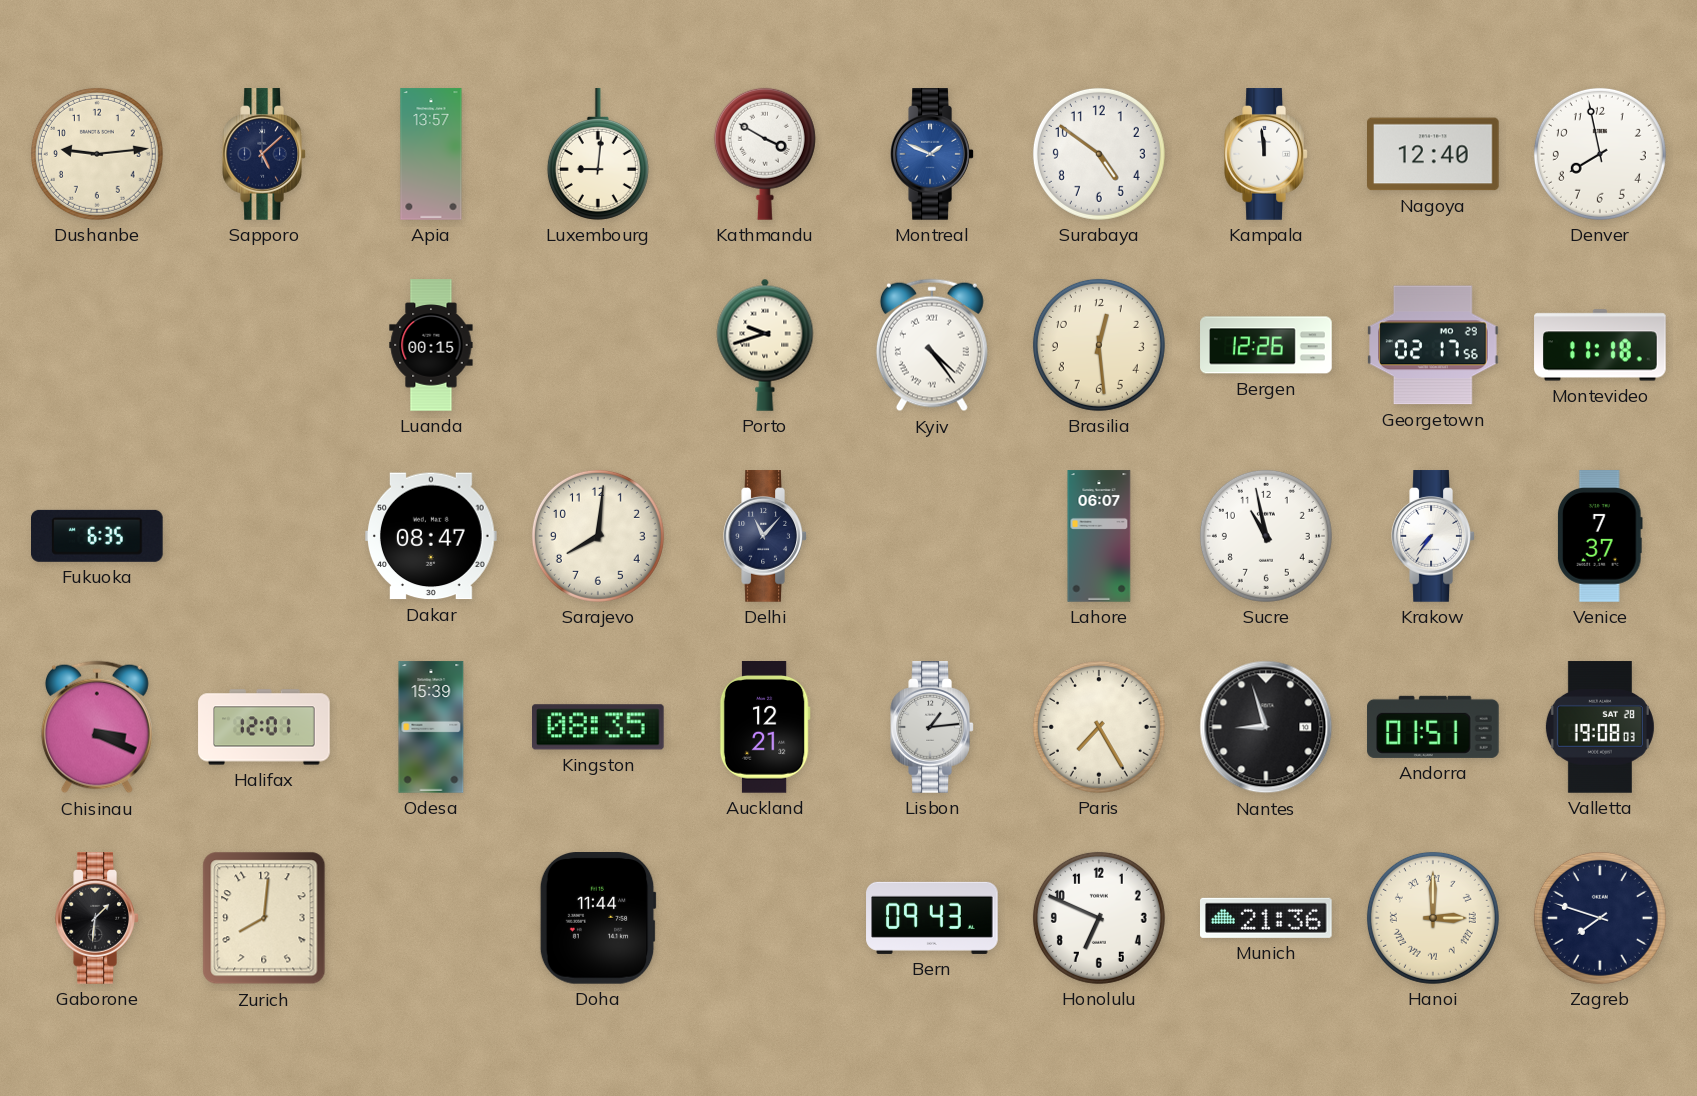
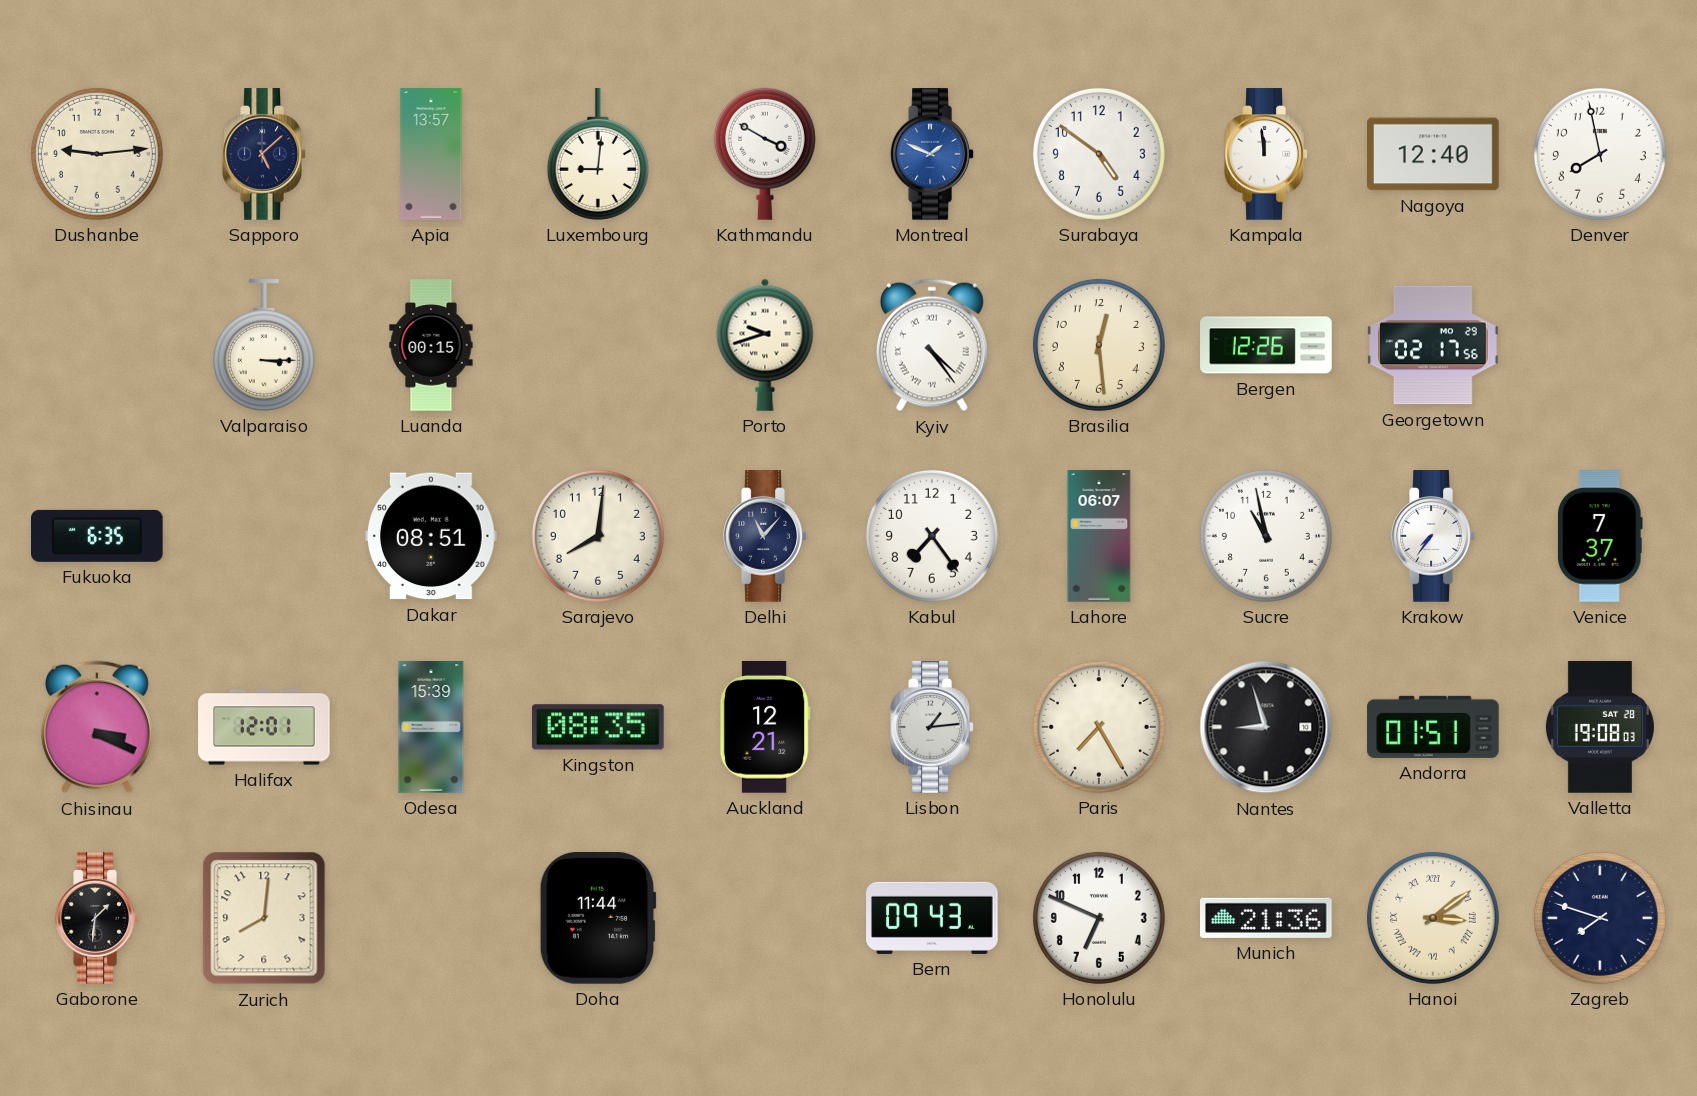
Valparaiso: none -> 3:15
Montevideo: 11:18 -> none
Dakar: 08:47 -> 08:51
Kabul: none -> 7:24
Hanoi: 3:00 -> 3:09
